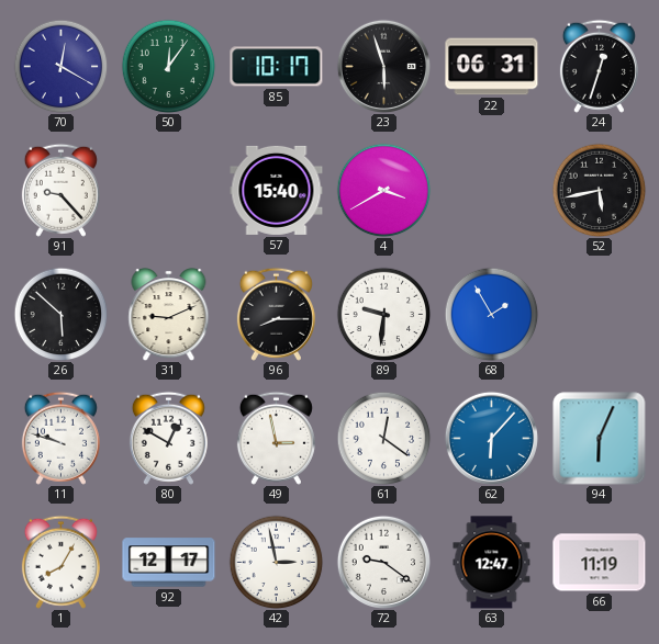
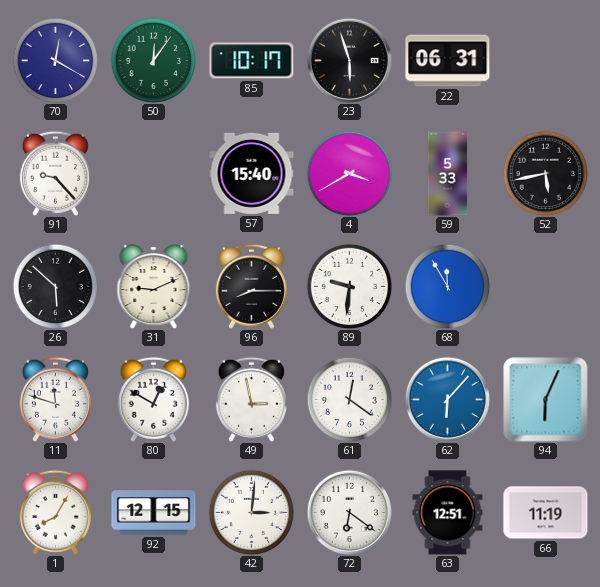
24: 12:33 -> none
59: none -> 5:33
68: 1:55 -> 11:55
11: 9:48 -> 11:48
92: 12:17 -> 12:15
42: 2:58 -> 3:01
72: 9:21 -> 6:21
63: 12:47 -> 12:51
